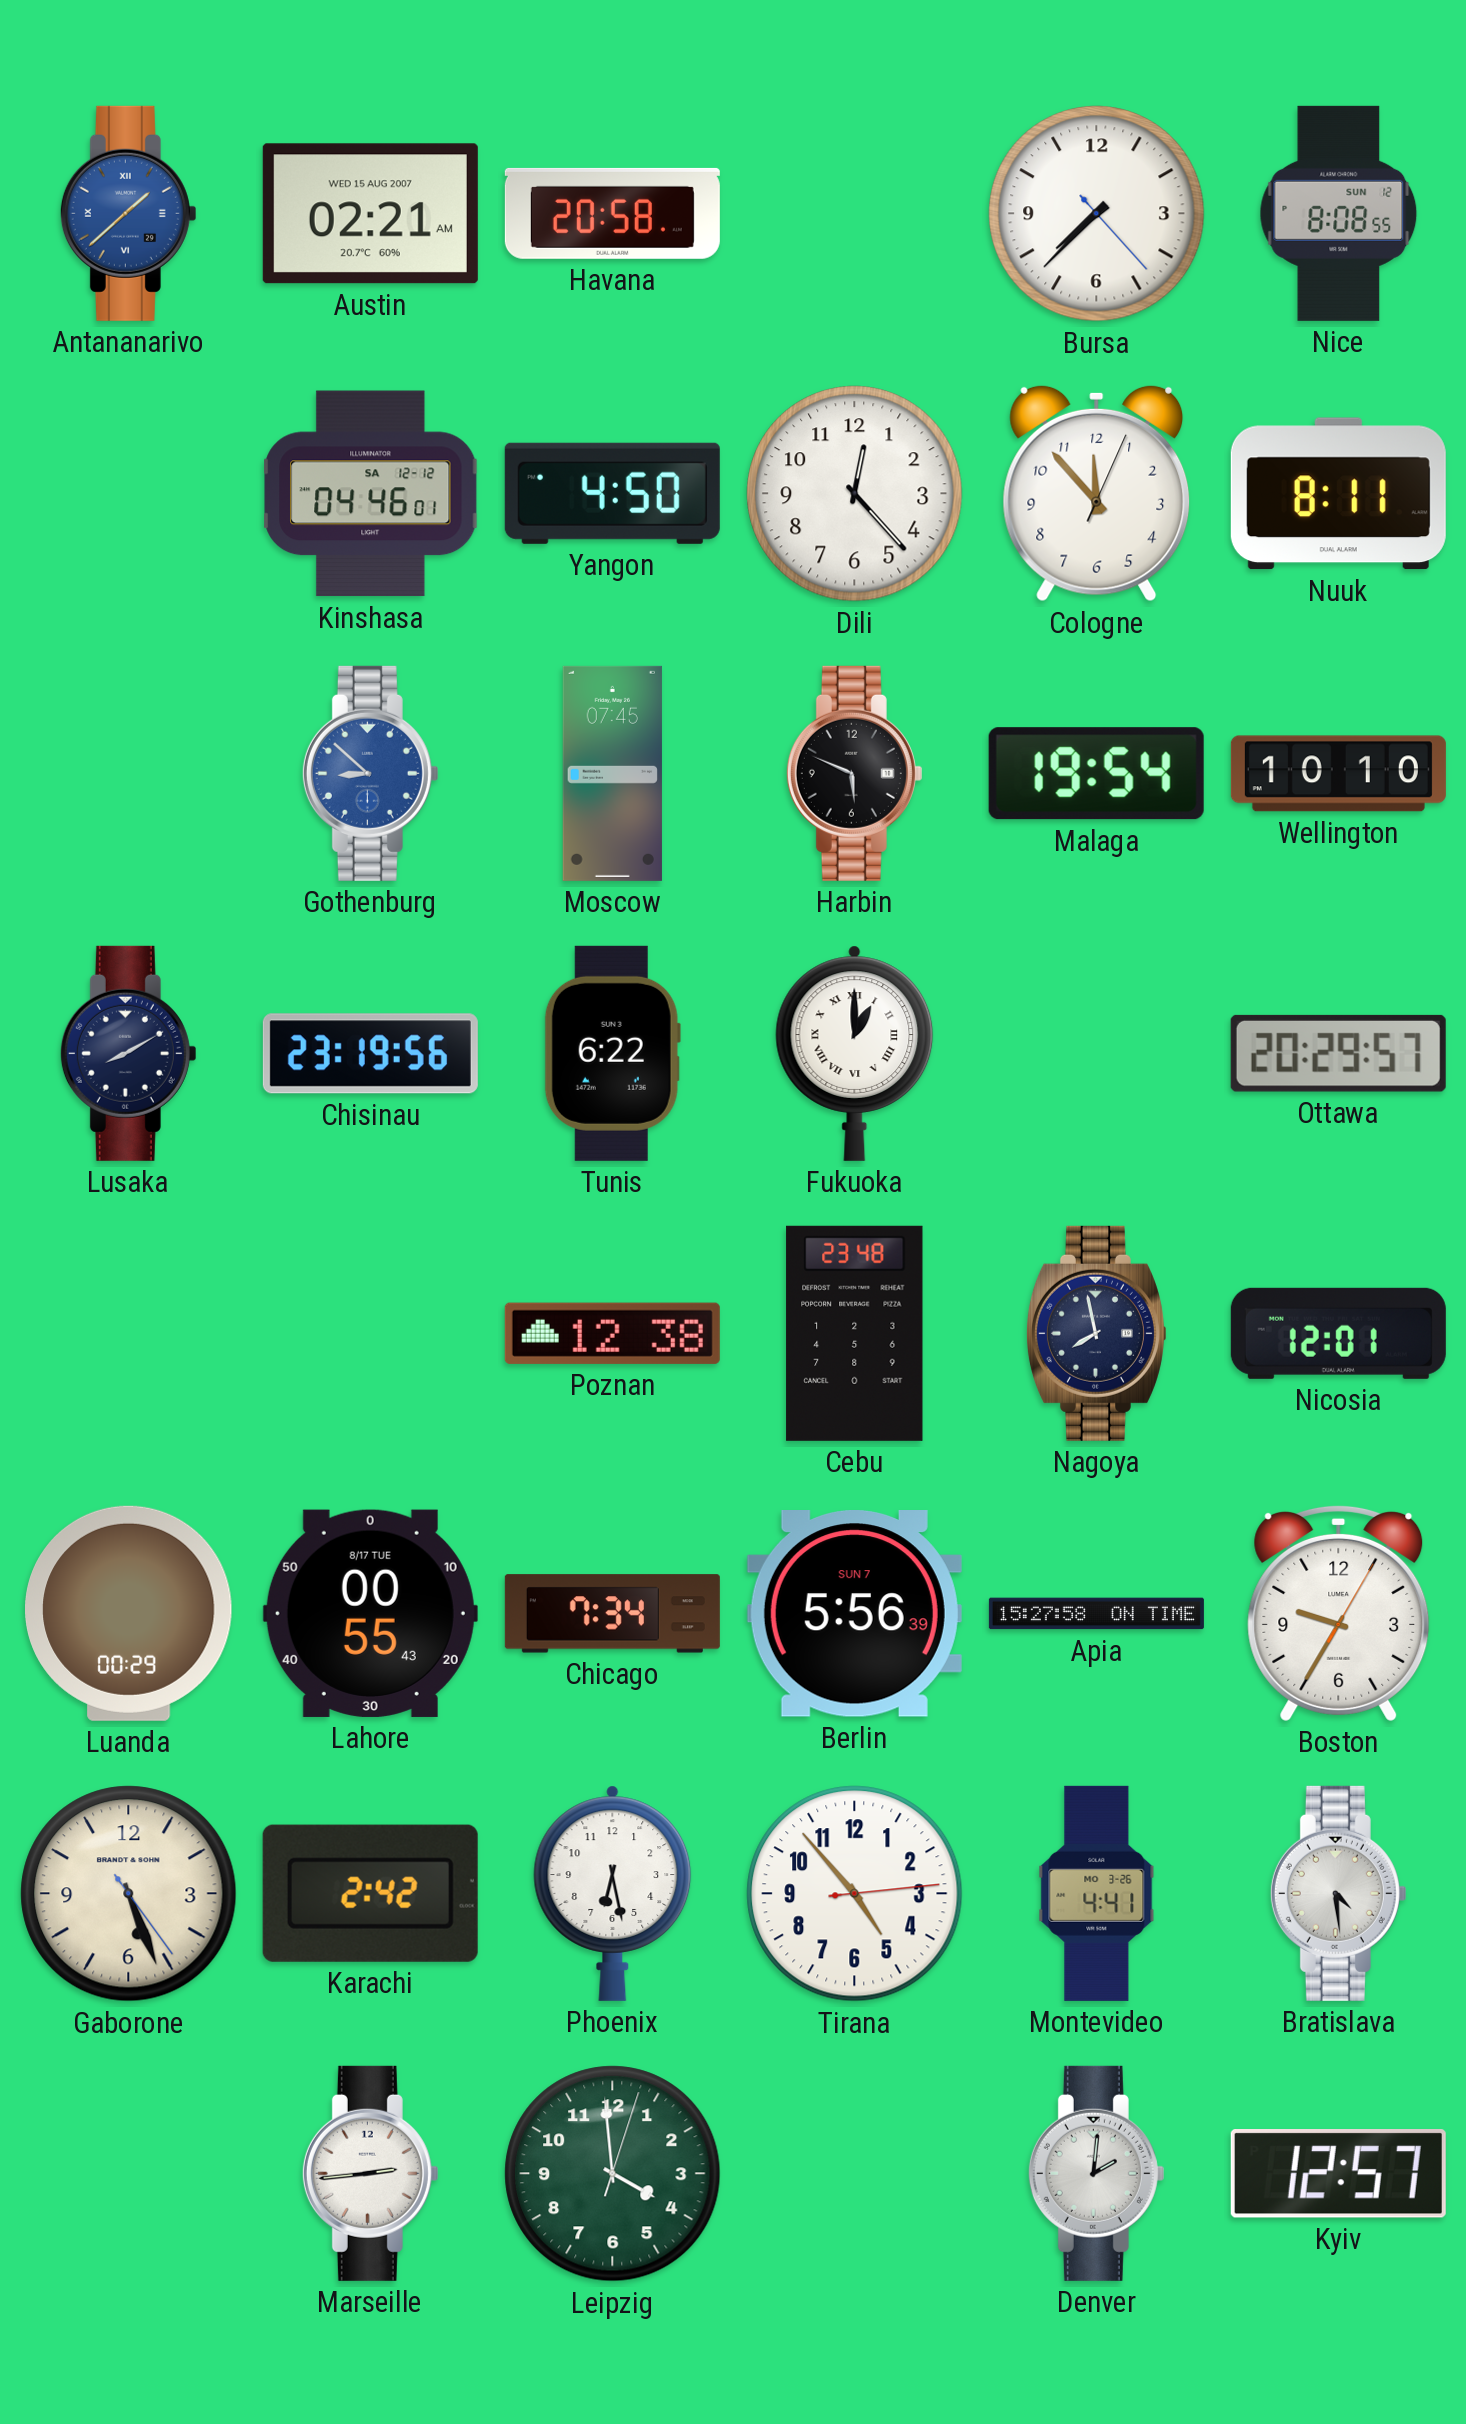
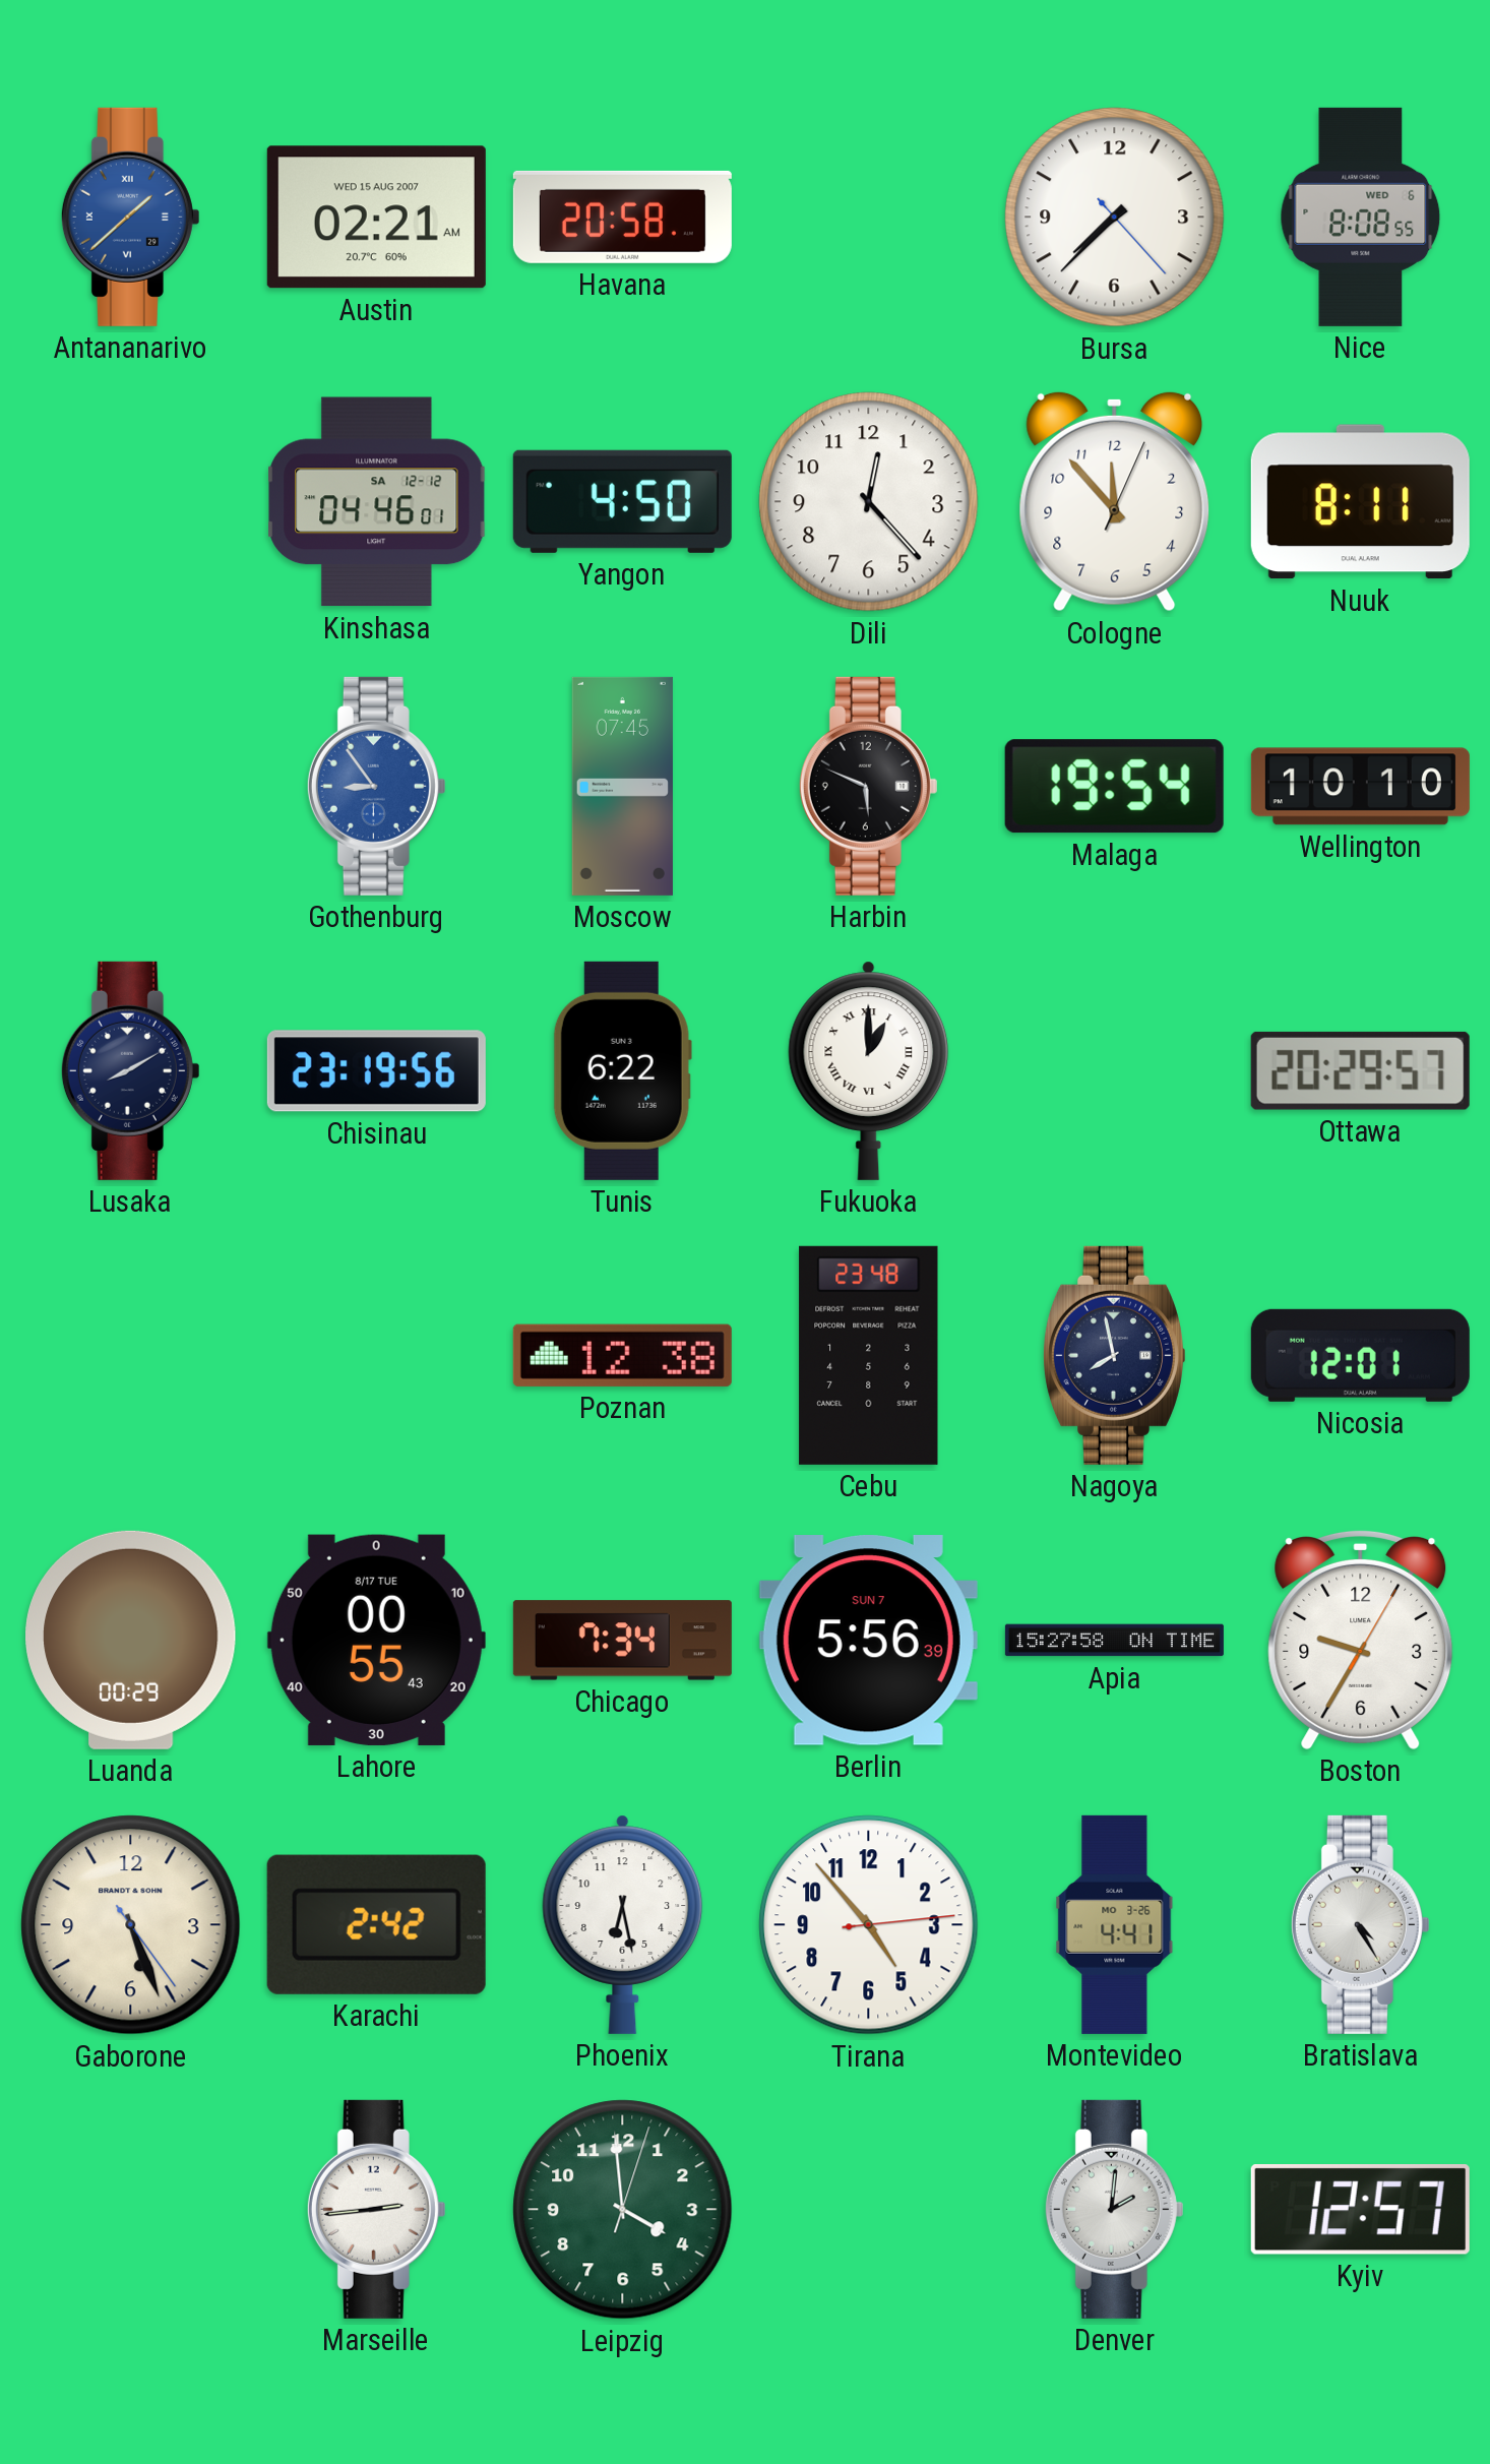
Nice date: SUN 12 -> WED 6
Gothenburg: 8:52 -> 8:54
Bratislava: 4:29 -> 4:25
